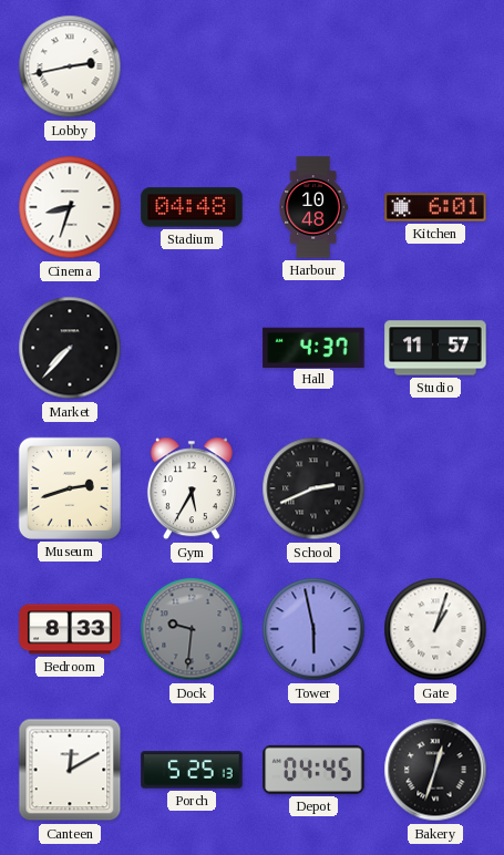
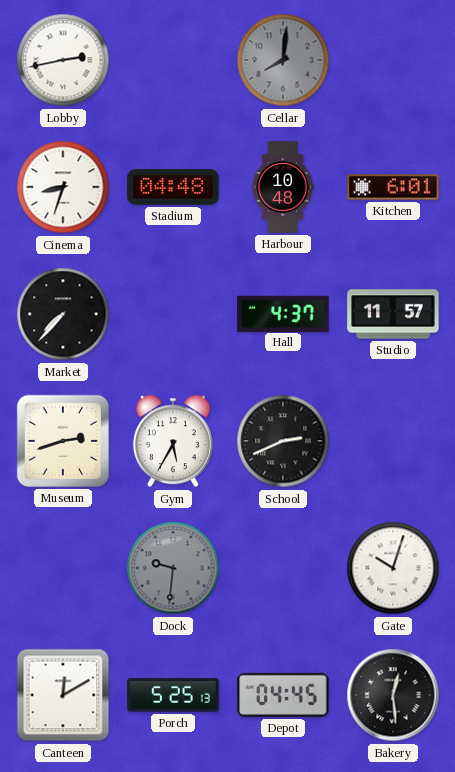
Cellar: none -> 8:01
Bedroom: 8:33 -> none
Tower: 5:58 -> none
Gate: 1:03 -> 10:03
Bakery: 12:33 -> 12:29
